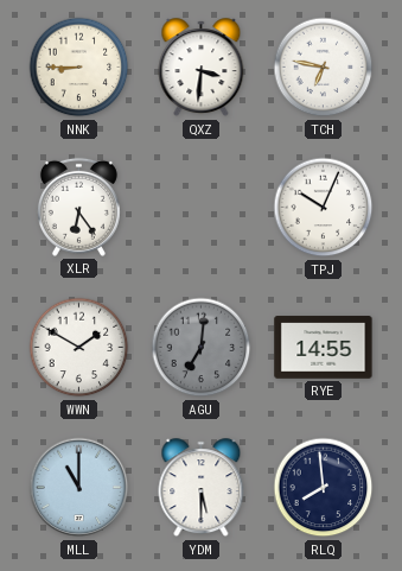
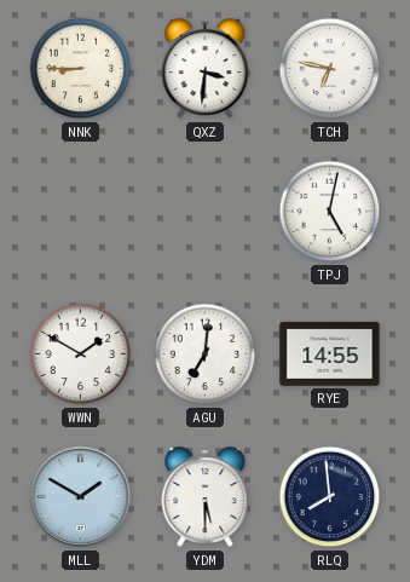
XLR: 6:24 -> none
TPJ: 10:04 -> 5:02
AGU dial: grey -> white
MLL: 11:00 -> 1:50
